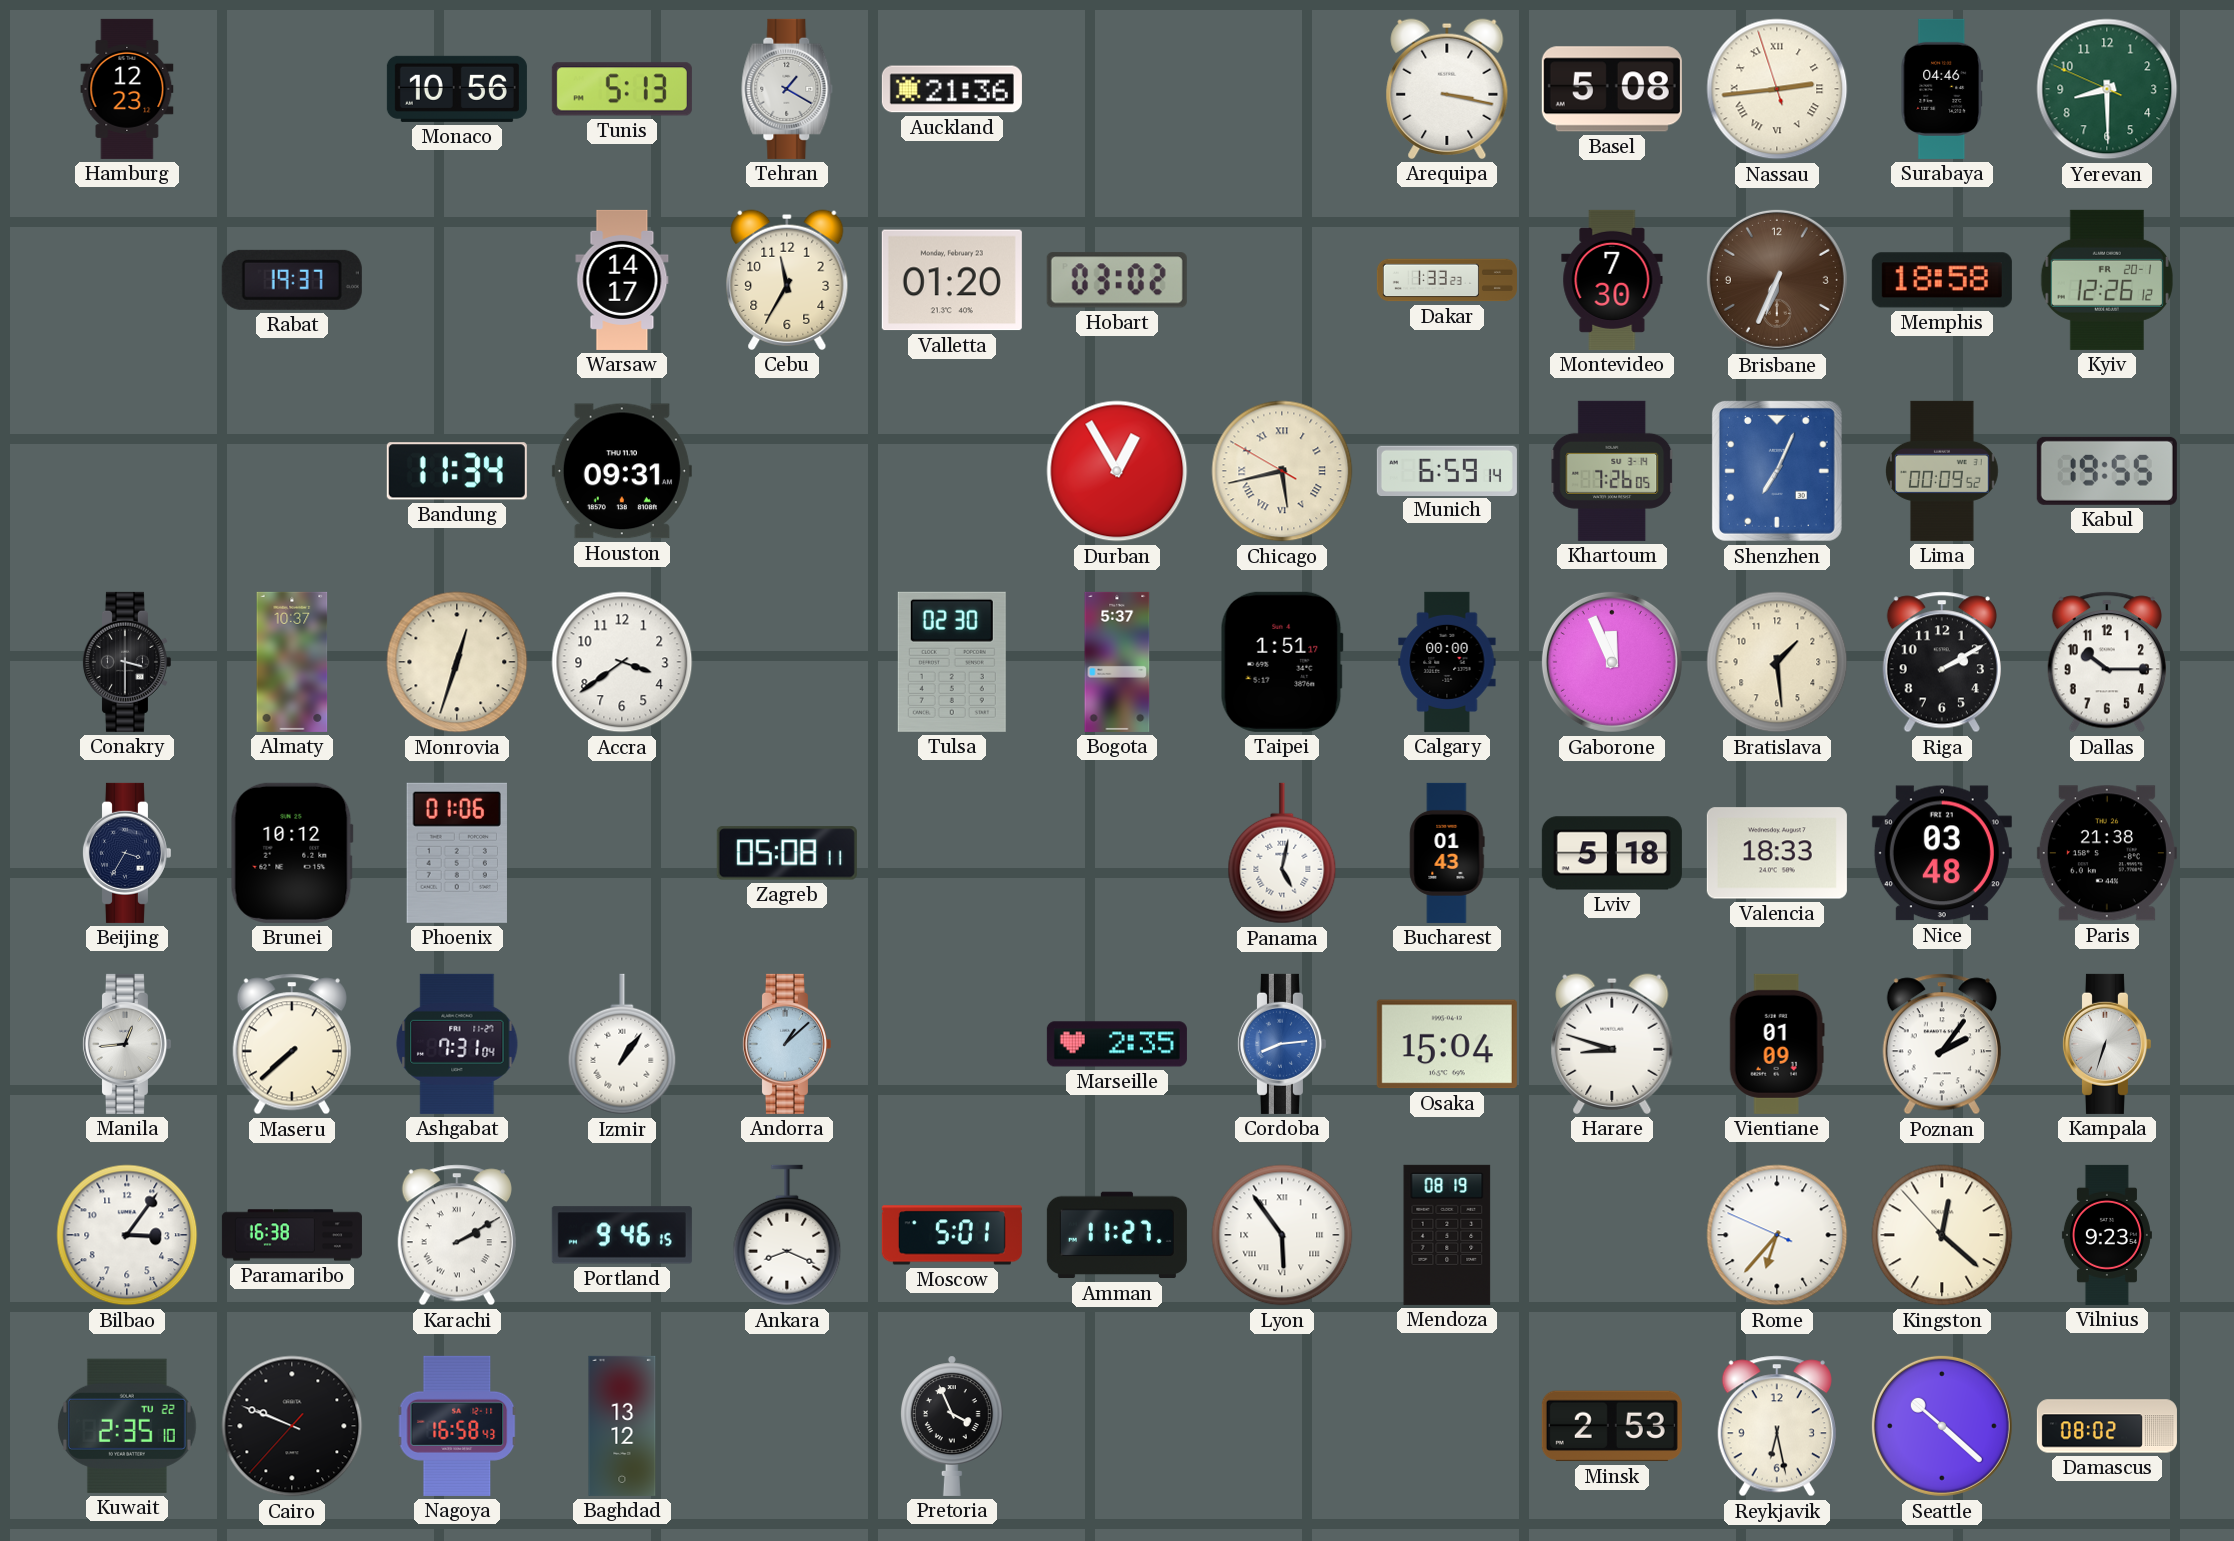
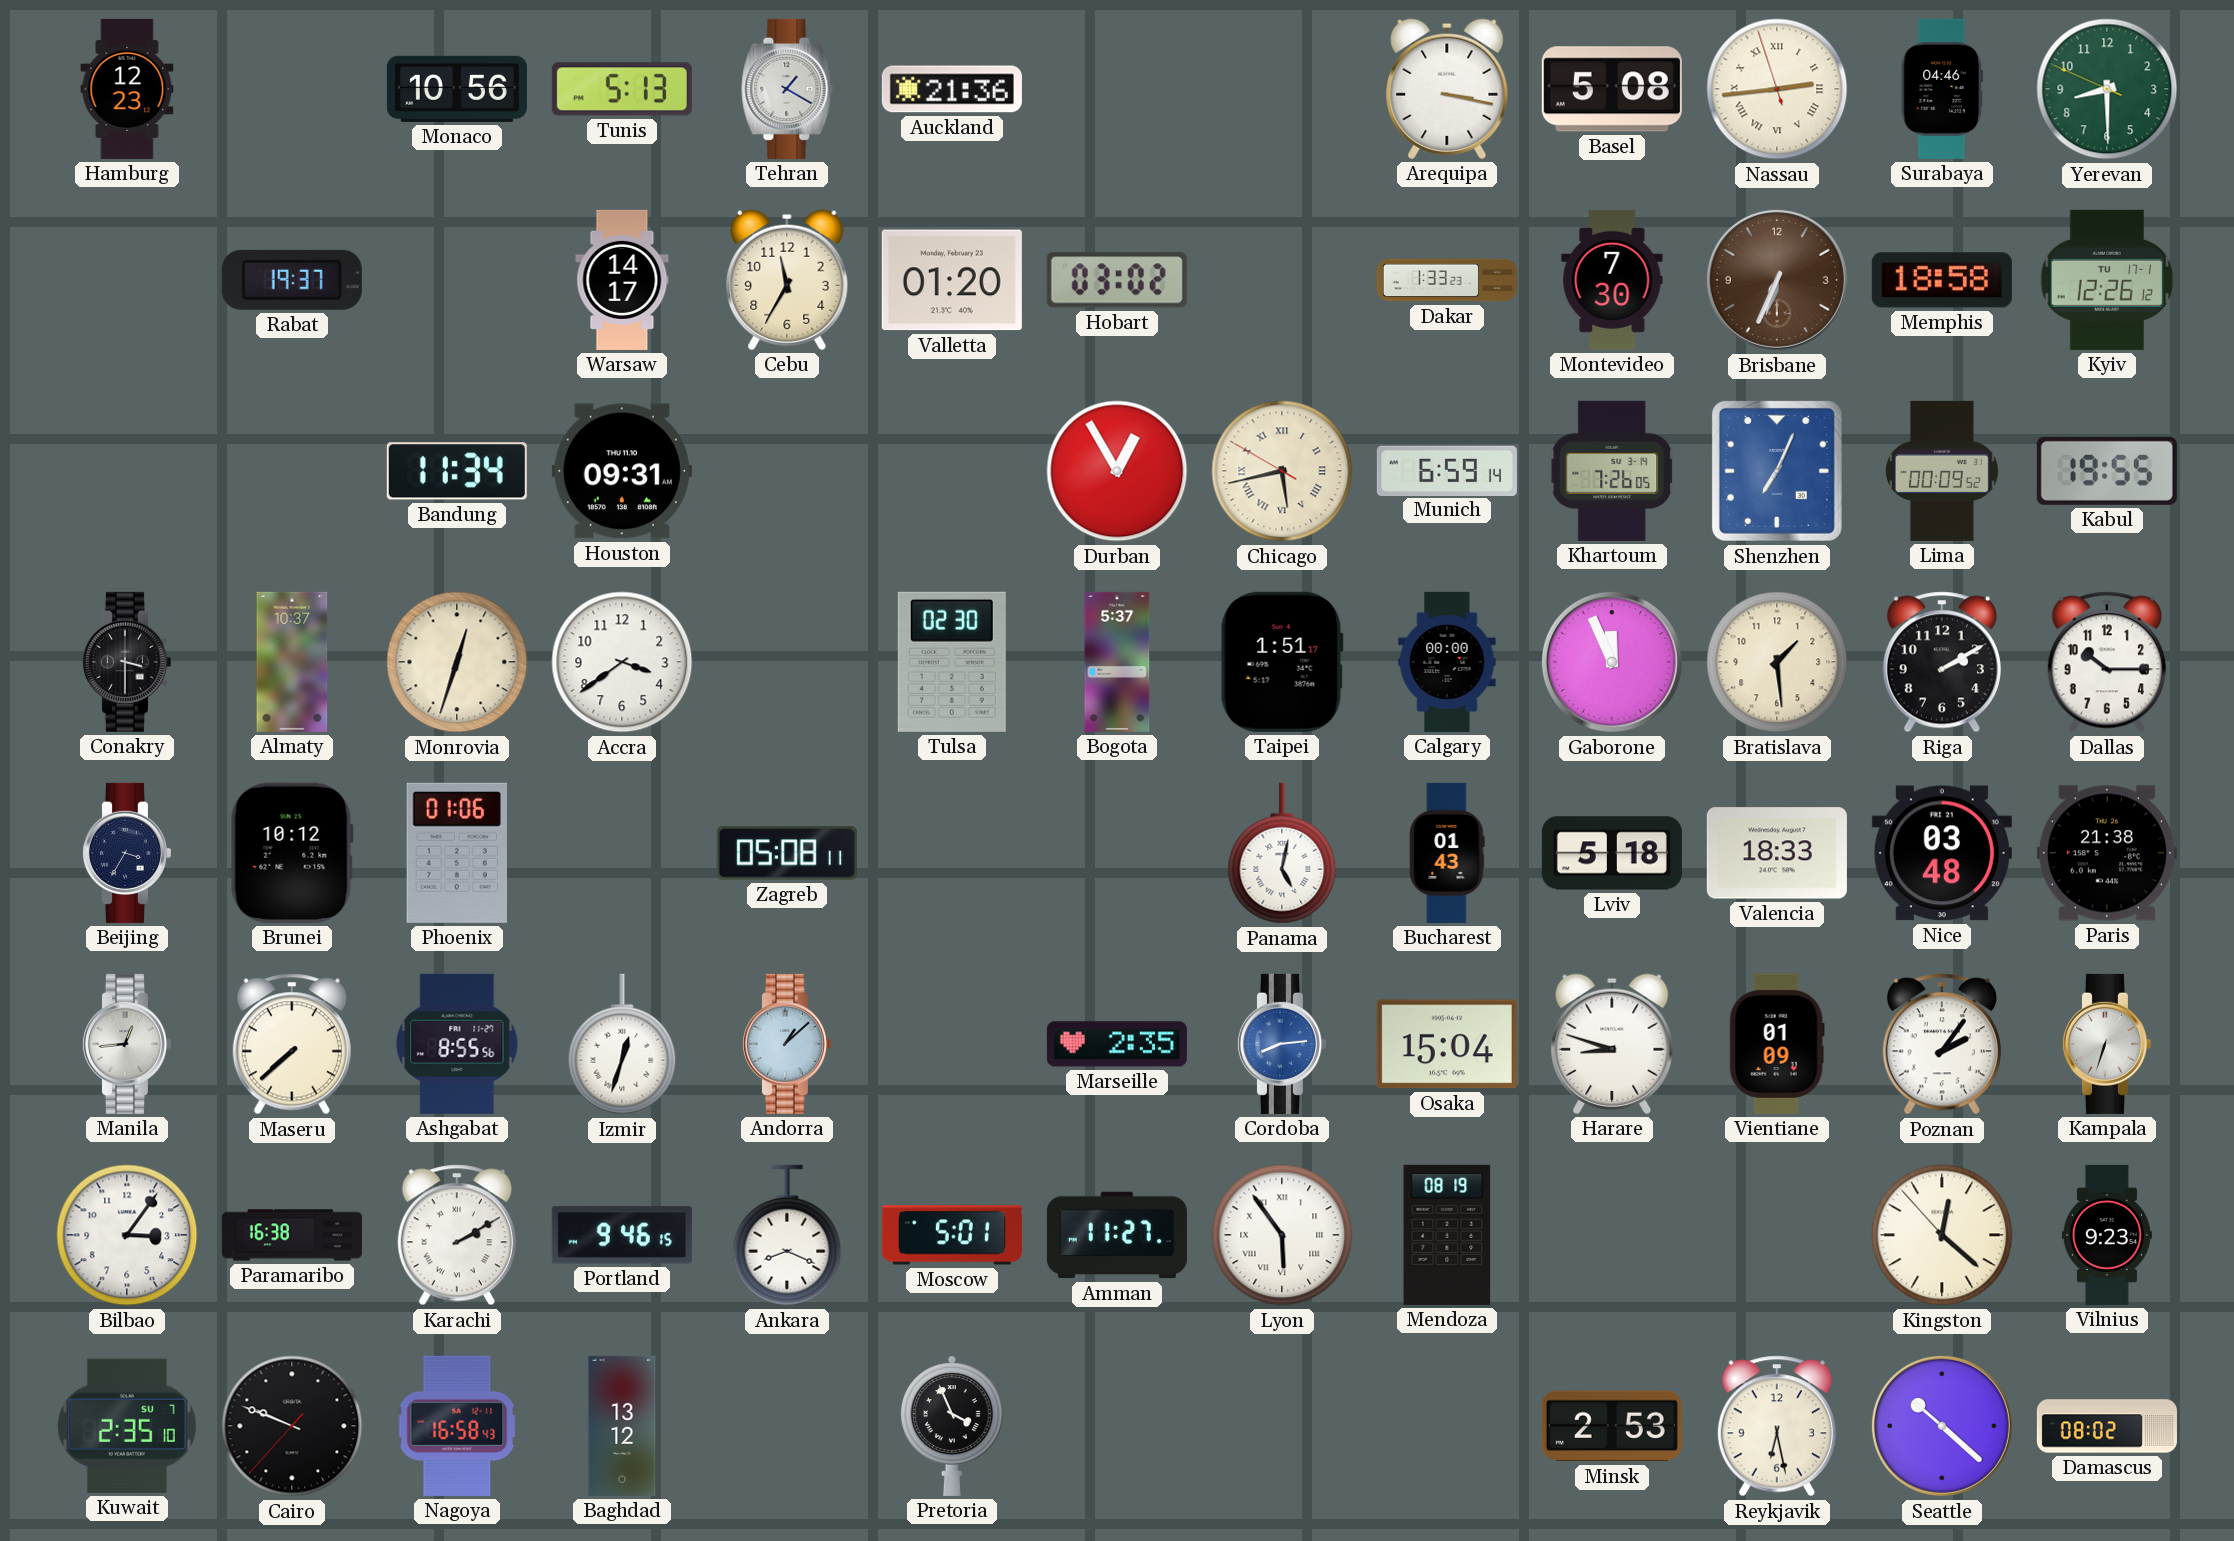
Kyiv date: FR 20-1 -> TU 17-1
Ashgabat: 7:31 -> 8:55
Izmir: 1:06 -> 12:33
Rome: 6:36 -> none
Kuwait date: TU 22 -> SU 7
